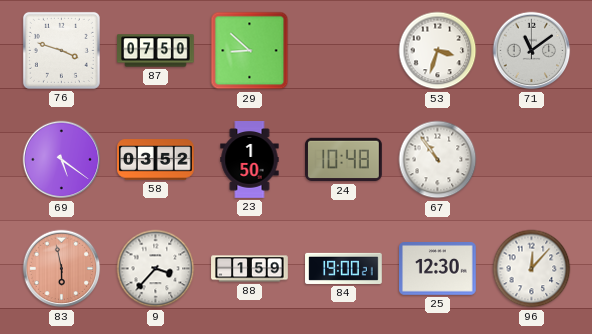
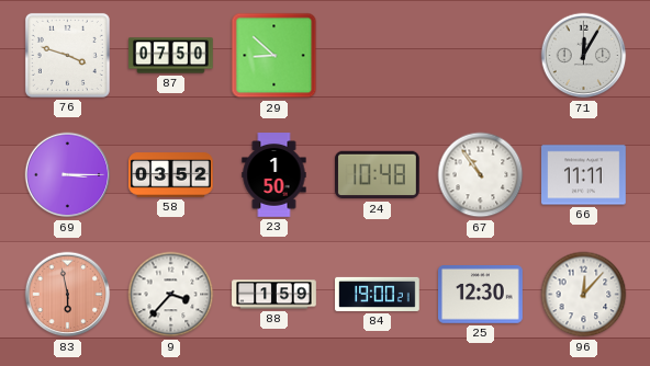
53: 3:33 -> none
71: 11:09 -> 12:05
69: 5:21 -> 3:15
66: none -> 11:11
